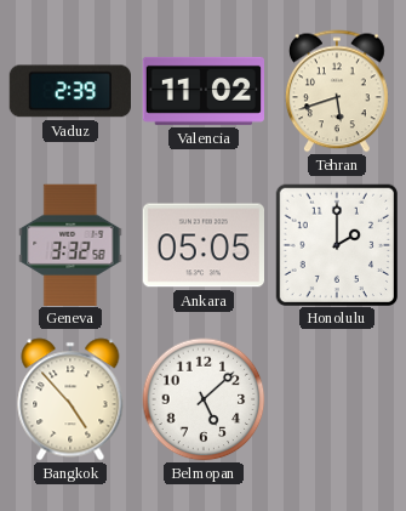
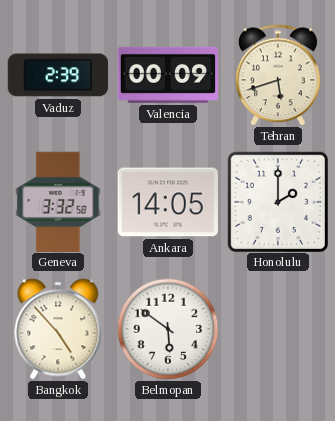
Valencia: 11:02 -> 00:09
Ankara: 05:05 -> 14:05
Belmopan: 5:08 -> 5:51
